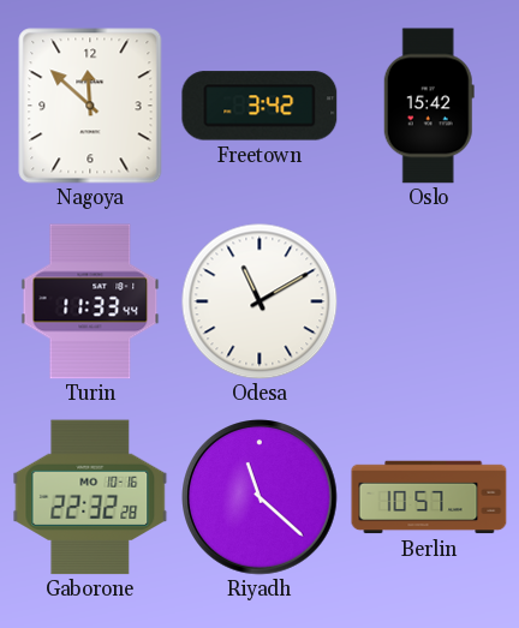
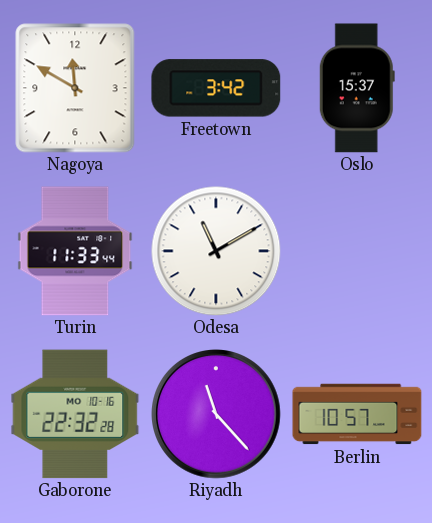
Nagoya: 11:52 -> 11:50
Oslo: 15:42 -> 15:37
Riyadh: 11:22 -> 11:23
